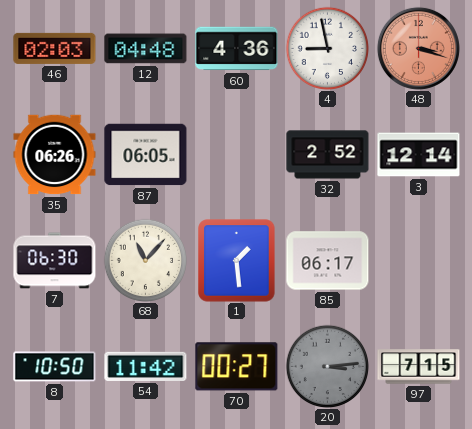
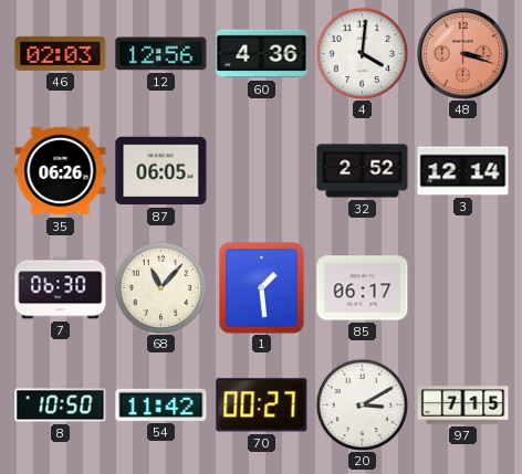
12: 04:48 -> 12:56
4: 8:58 -> 4:01
20: 3:14 -> 3:10
20 dial: grey -> white
